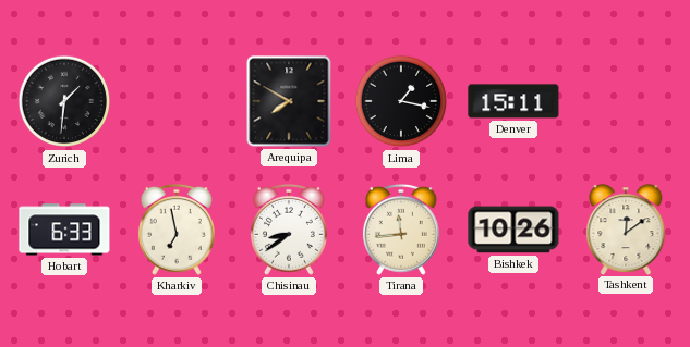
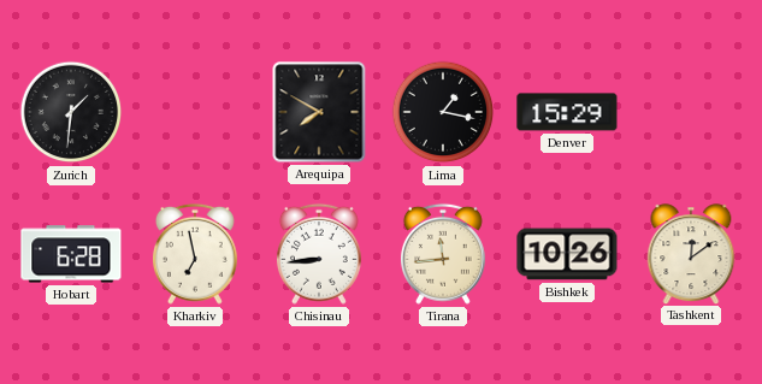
Denver: 15:11 -> 15:29
Hobart: 6:33 -> 6:28
Chisinau: 8:39 -> 8:44
